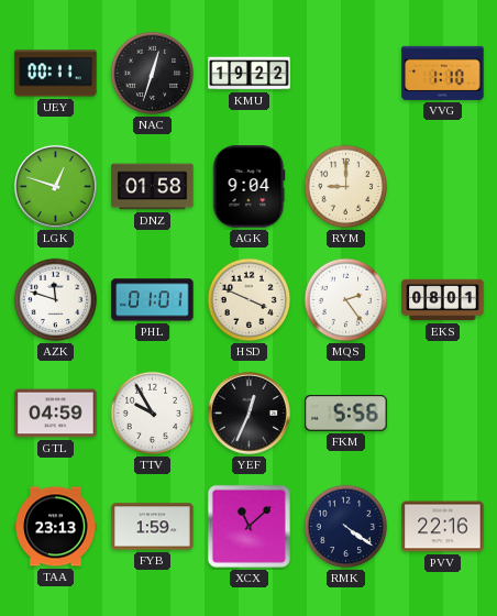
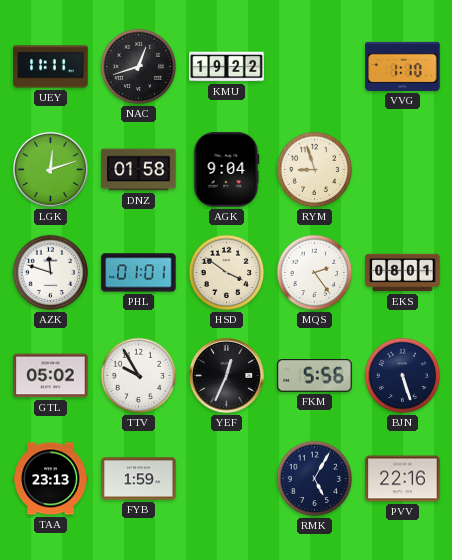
UEY: 00:11 -> 11:11
NAC: 12:33 -> 12:42
LGK: 12:48 -> 12:12
RYM: 9:00 -> 8:57
HSD: 3:49 -> 3:51
GTL: 04:59 -> 05:02
BJN: none -> 5:27
XCX: 11:08 -> none
RMK: 4:21 -> 5:05
